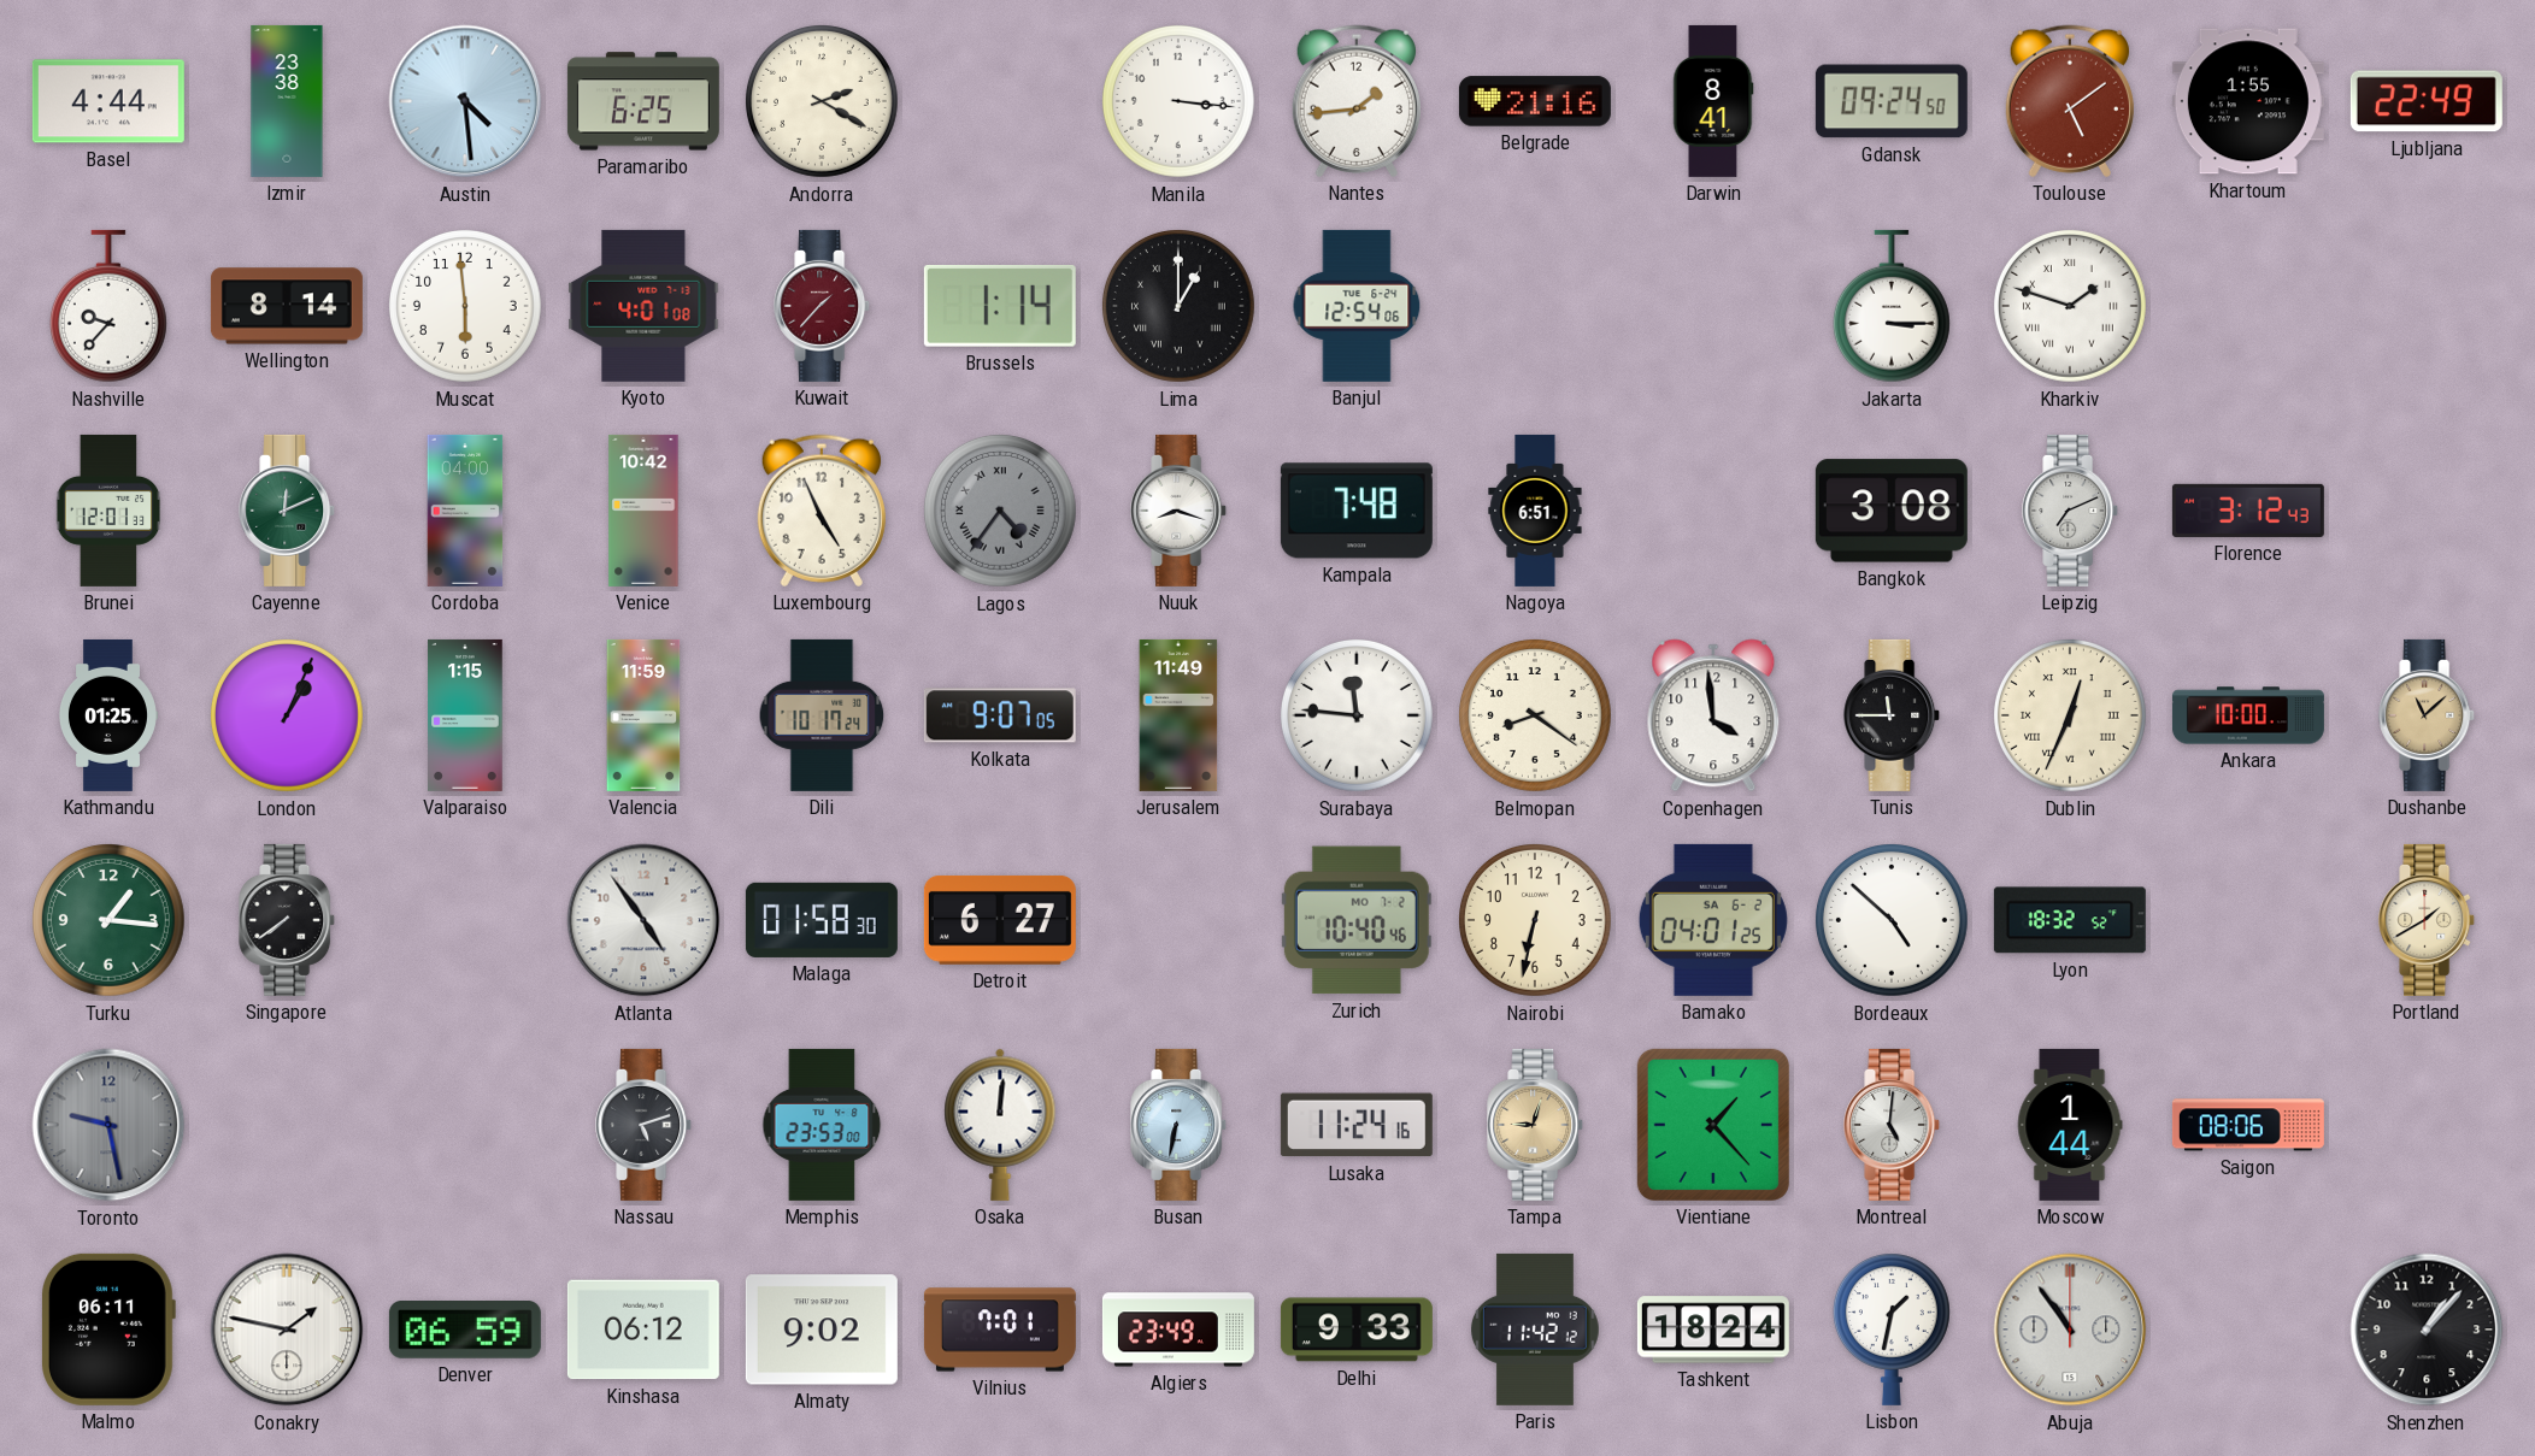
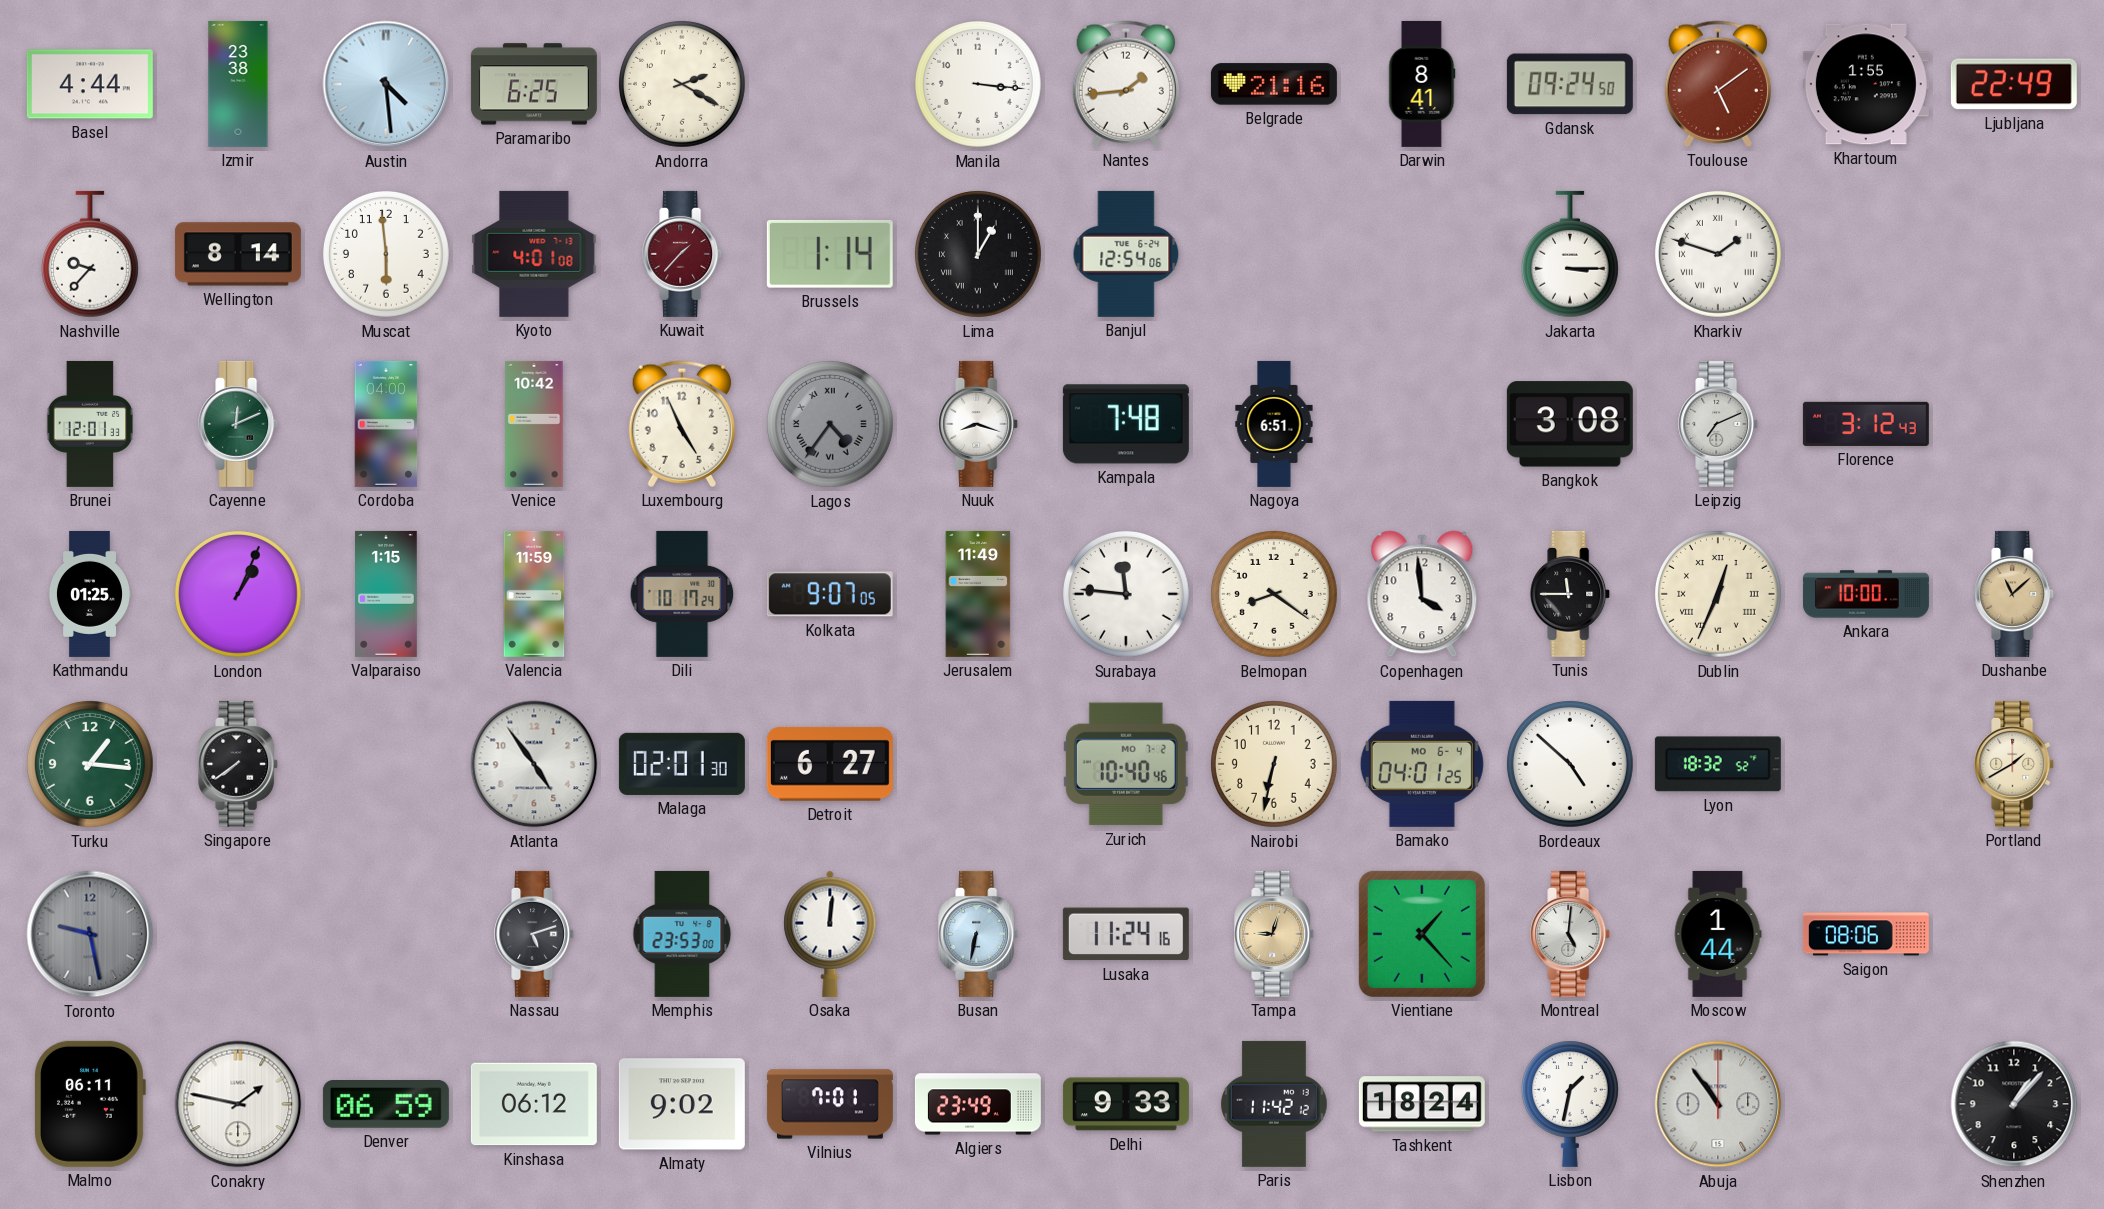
Malaga: 01:58 -> 02:01
Bamako date: SA 6-2 -> MO 6-4
